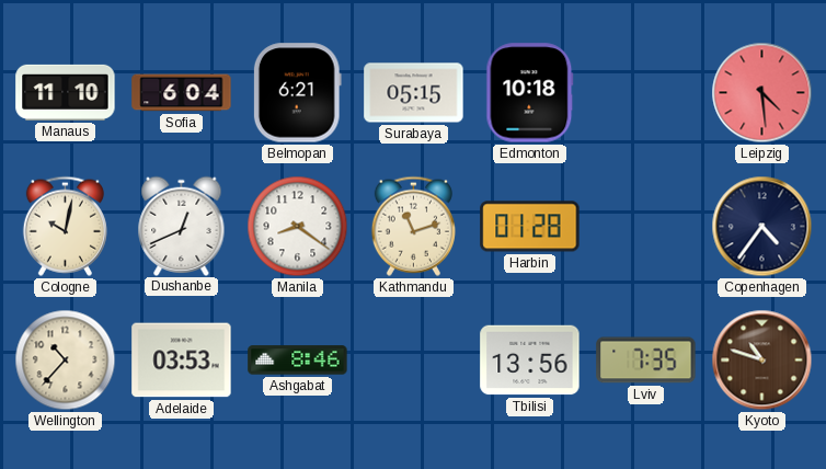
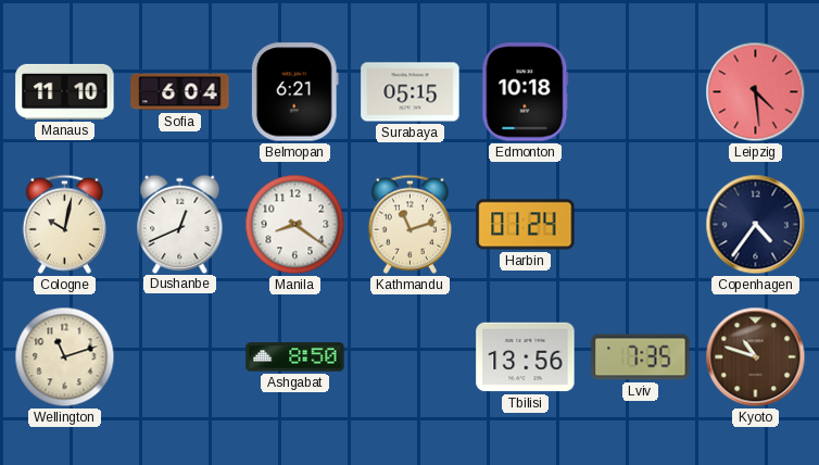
Harbin: 01:28 -> 01:24
Wellington: 10:37 -> 11:12
Adelaide: 03:53 -> none
Ashgabat: 8:46 -> 8:50
